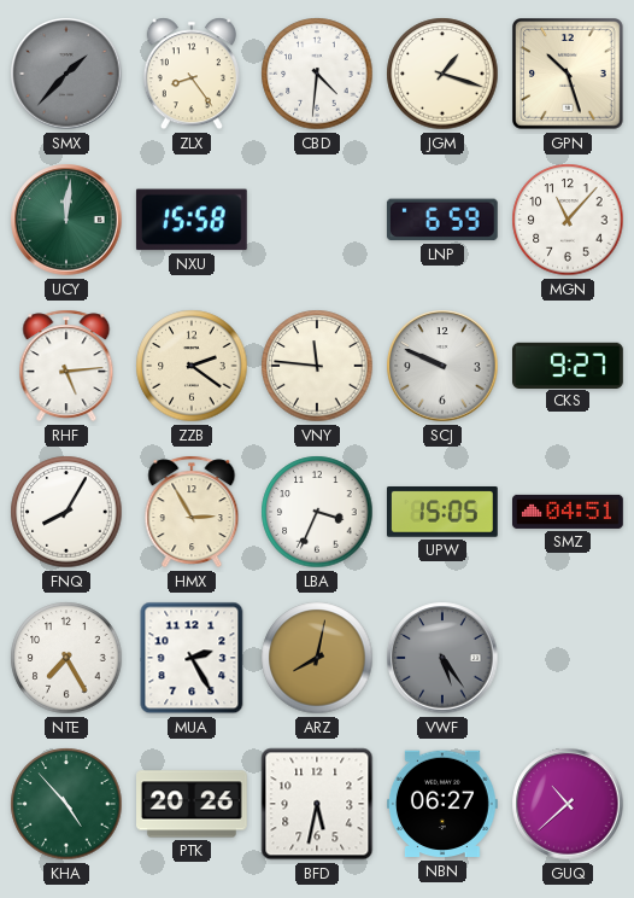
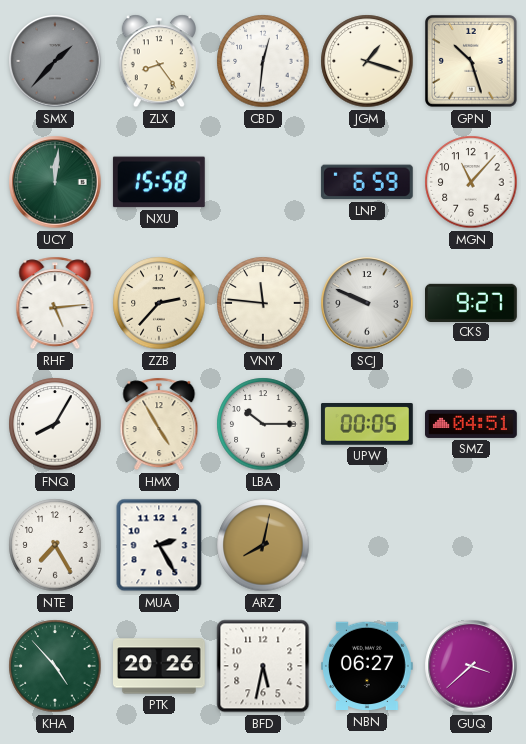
CBD: 4:31 -> 12:31
ZZB: 2:21 -> 2:37
HMX: 2:55 -> 4:55
LBA: 3:34 -> 10:15
UPW: 15:05 -> 00:05
VWF: 5:24 -> none
GUQ: 10:38 -> 3:38
